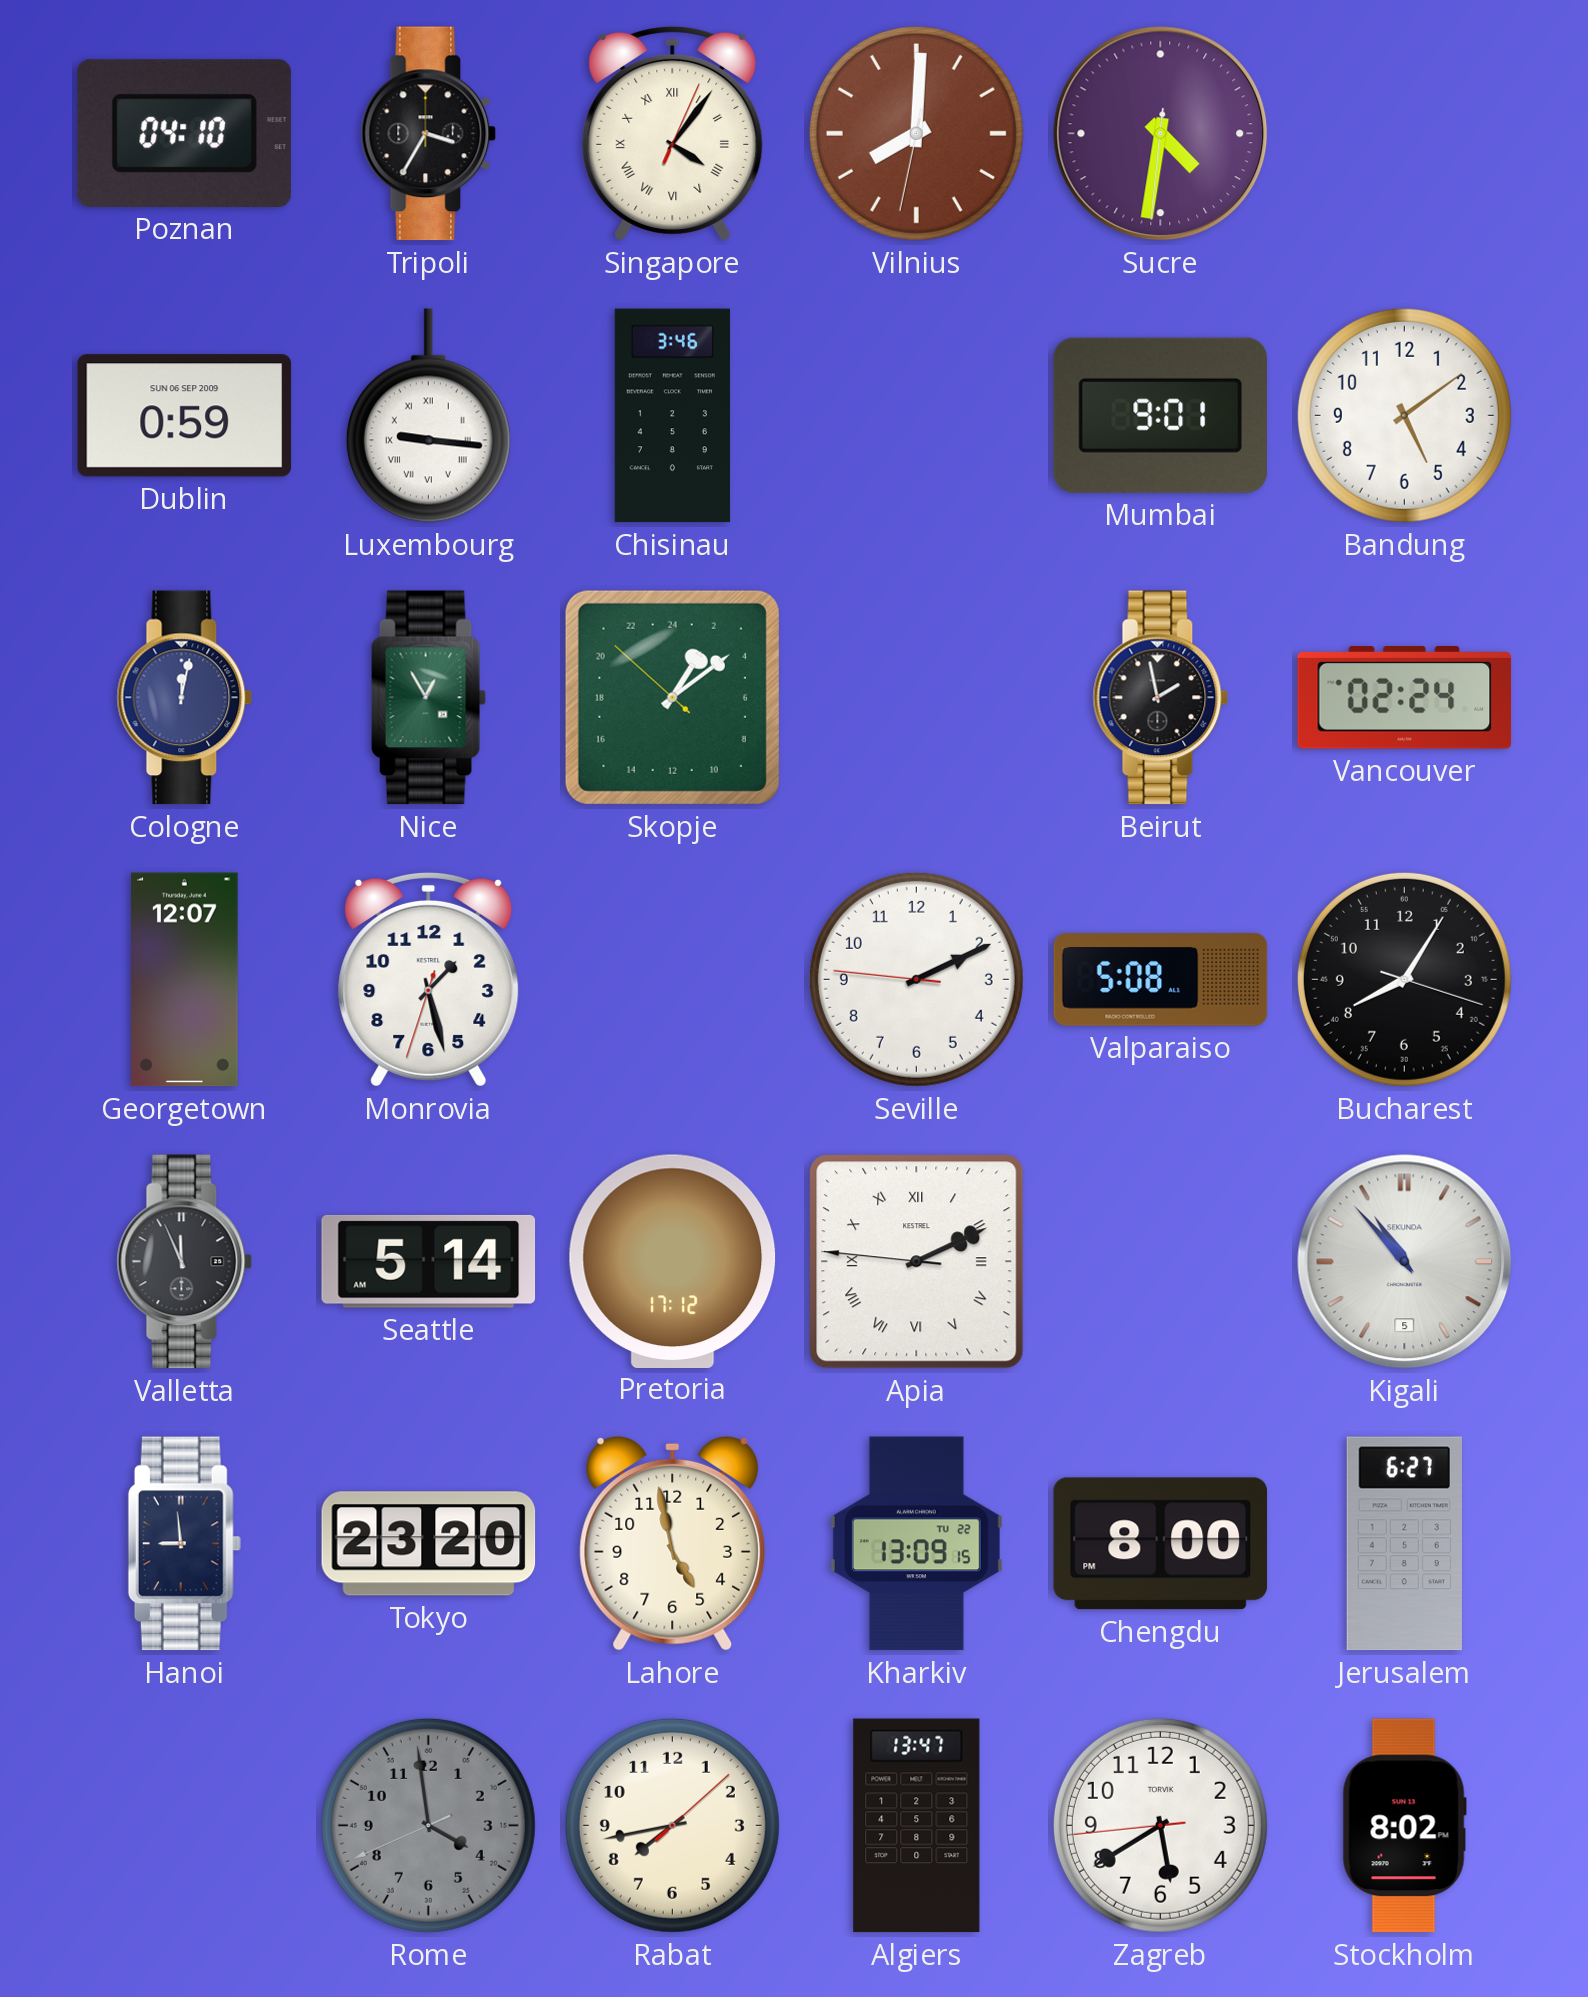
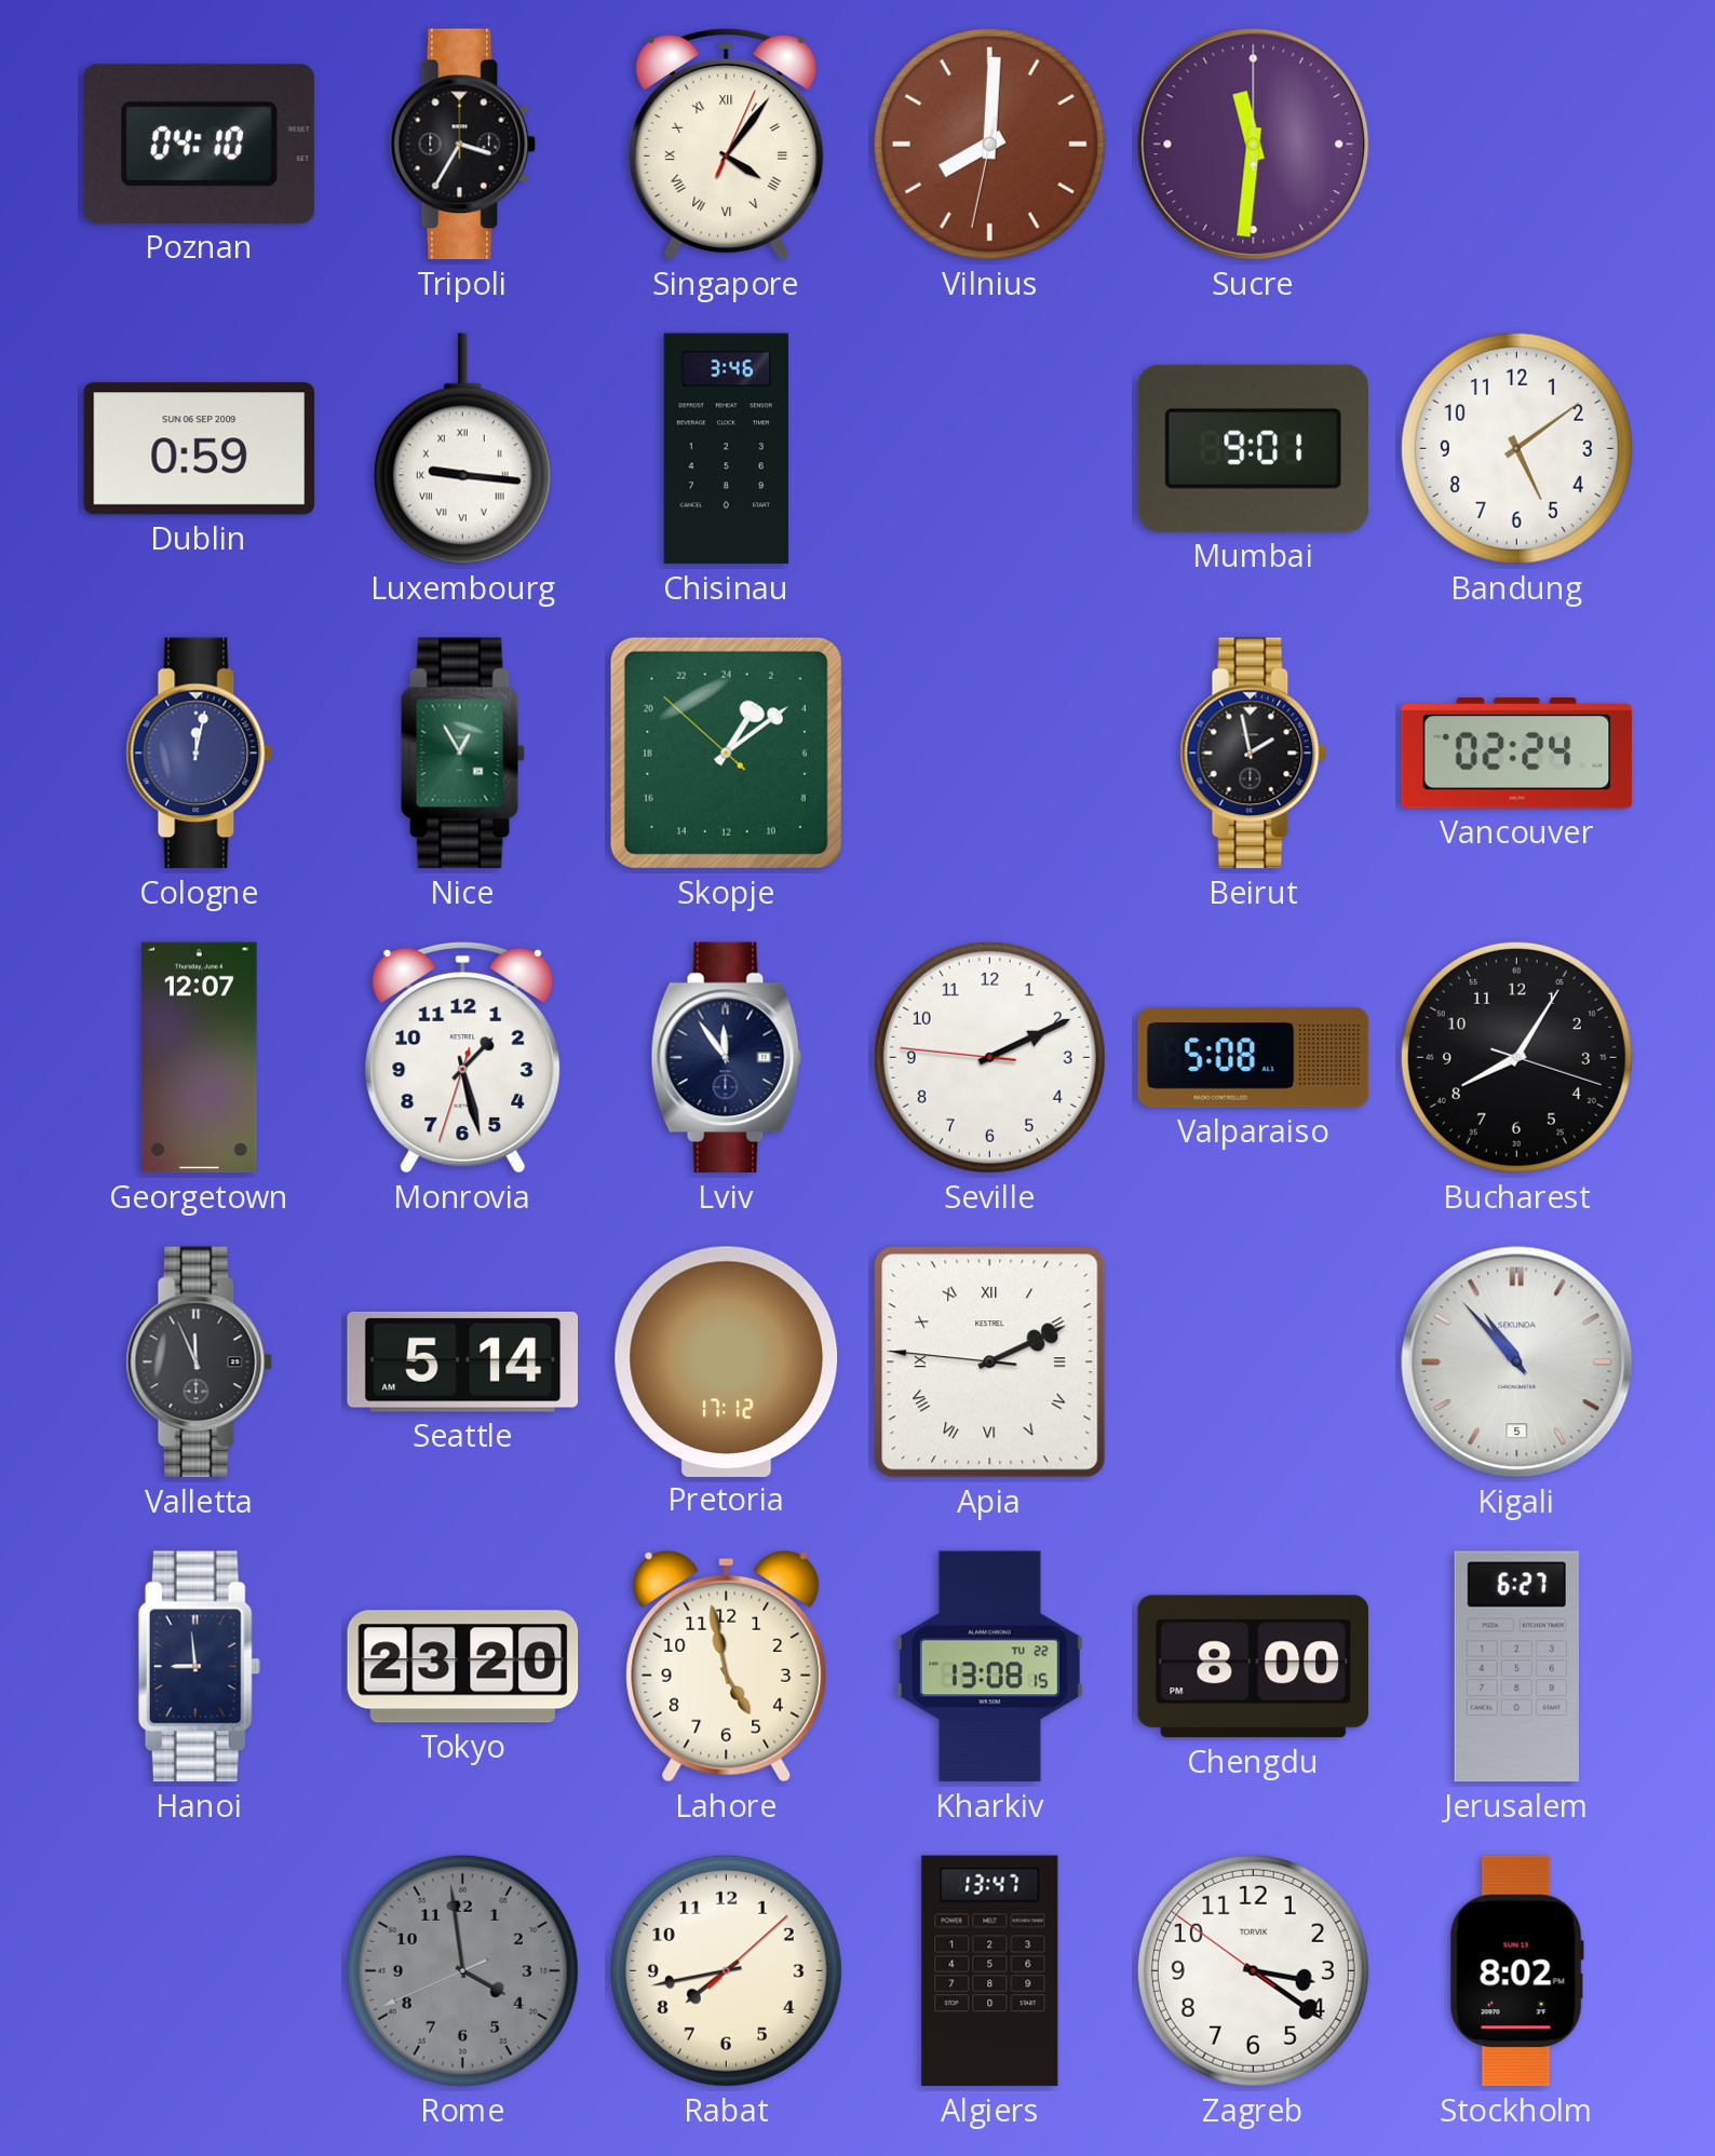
Sucre: 4:31 -> 11:31
Lviv: none -> 11:54
Kharkiv: 13:09 -> 13:08
Zagreb: 5:39 -> 3:20
